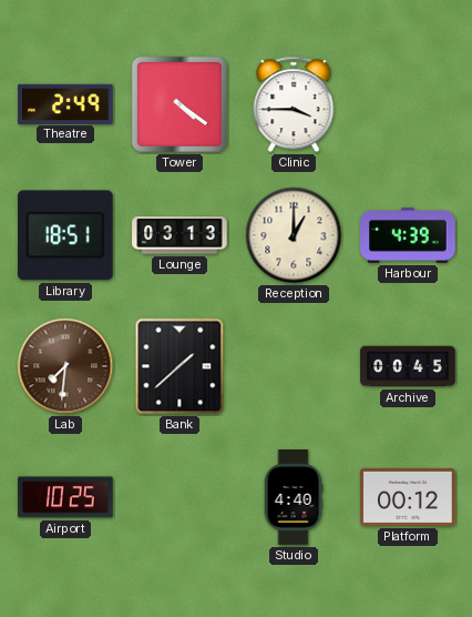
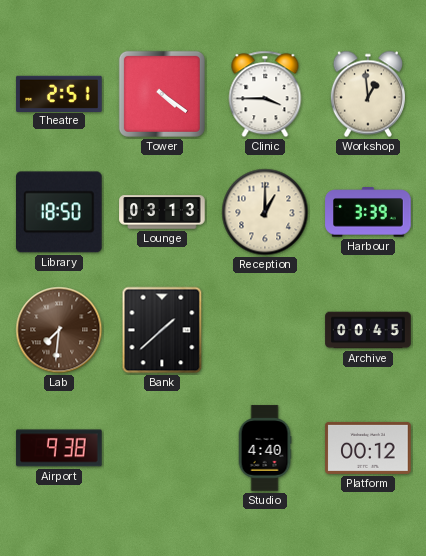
Theatre: 2:49 -> 2:51
Workshop: none -> 12:59
Library: 18:51 -> 18:50
Harbour: 4:39 -> 3:39
Airport: 10:25 -> 9:38
